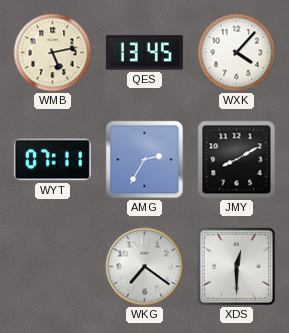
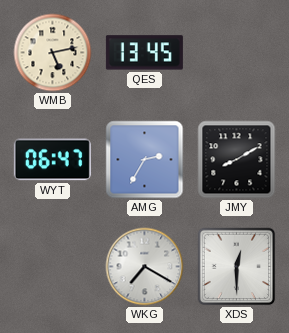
WXK: 4:07 -> none
WYT: 07:11 -> 06:47
WKG: 7:21 -> 7:20
